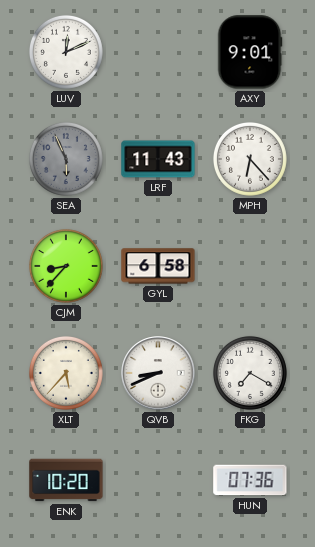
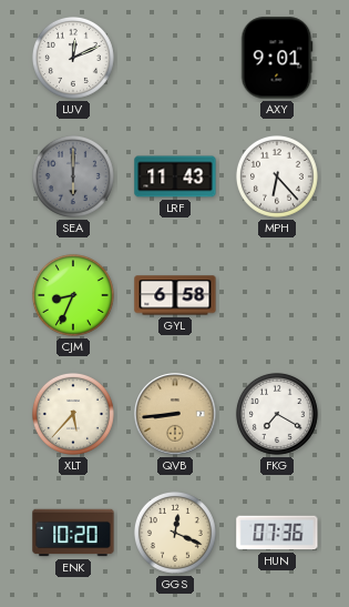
SEA: 5:56 -> 6:00
CJM: 8:37 -> 8:34
QVB: 8:41 -> 8:44
QVB dial: white -> champagne
GGS: none -> 12:19
